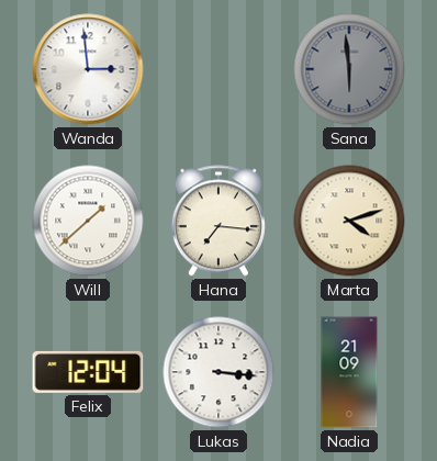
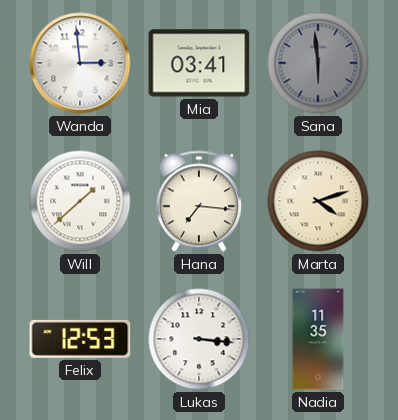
Mia: none -> 03:41
Felix: 12:04 -> 12:53
Nadia: 21:09 -> 11:35
